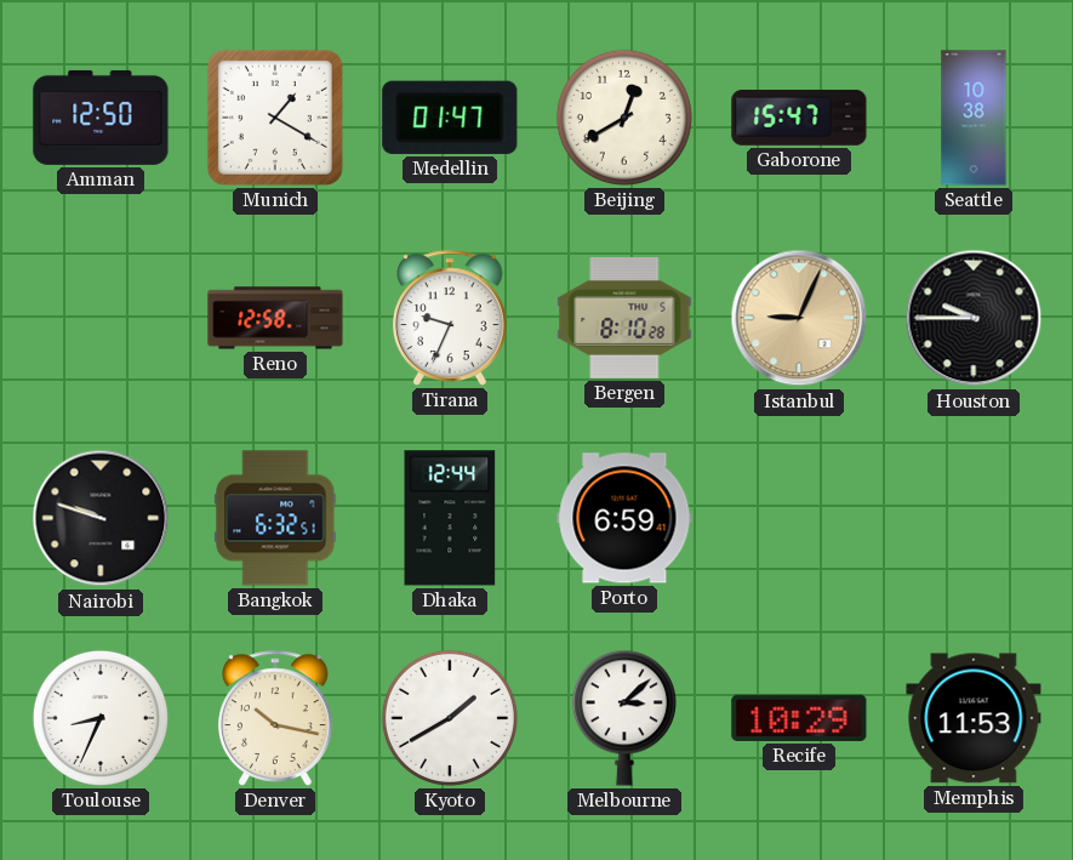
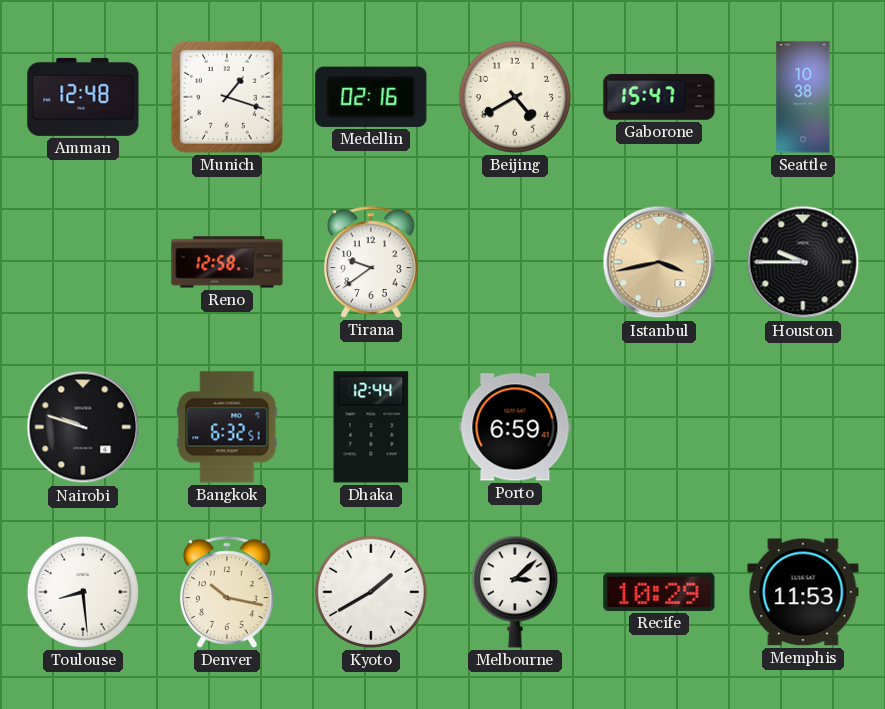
Amman: 12:50 -> 12:48
Munich: 1:20 -> 1:18
Medellin: 01:47 -> 02:16
Beijing: 12:40 -> 4:40
Tirana: 9:34 -> 9:39
Bergen: 8:10 -> none
Istanbul: 9:04 -> 3:43
Toulouse: 8:34 -> 8:29
